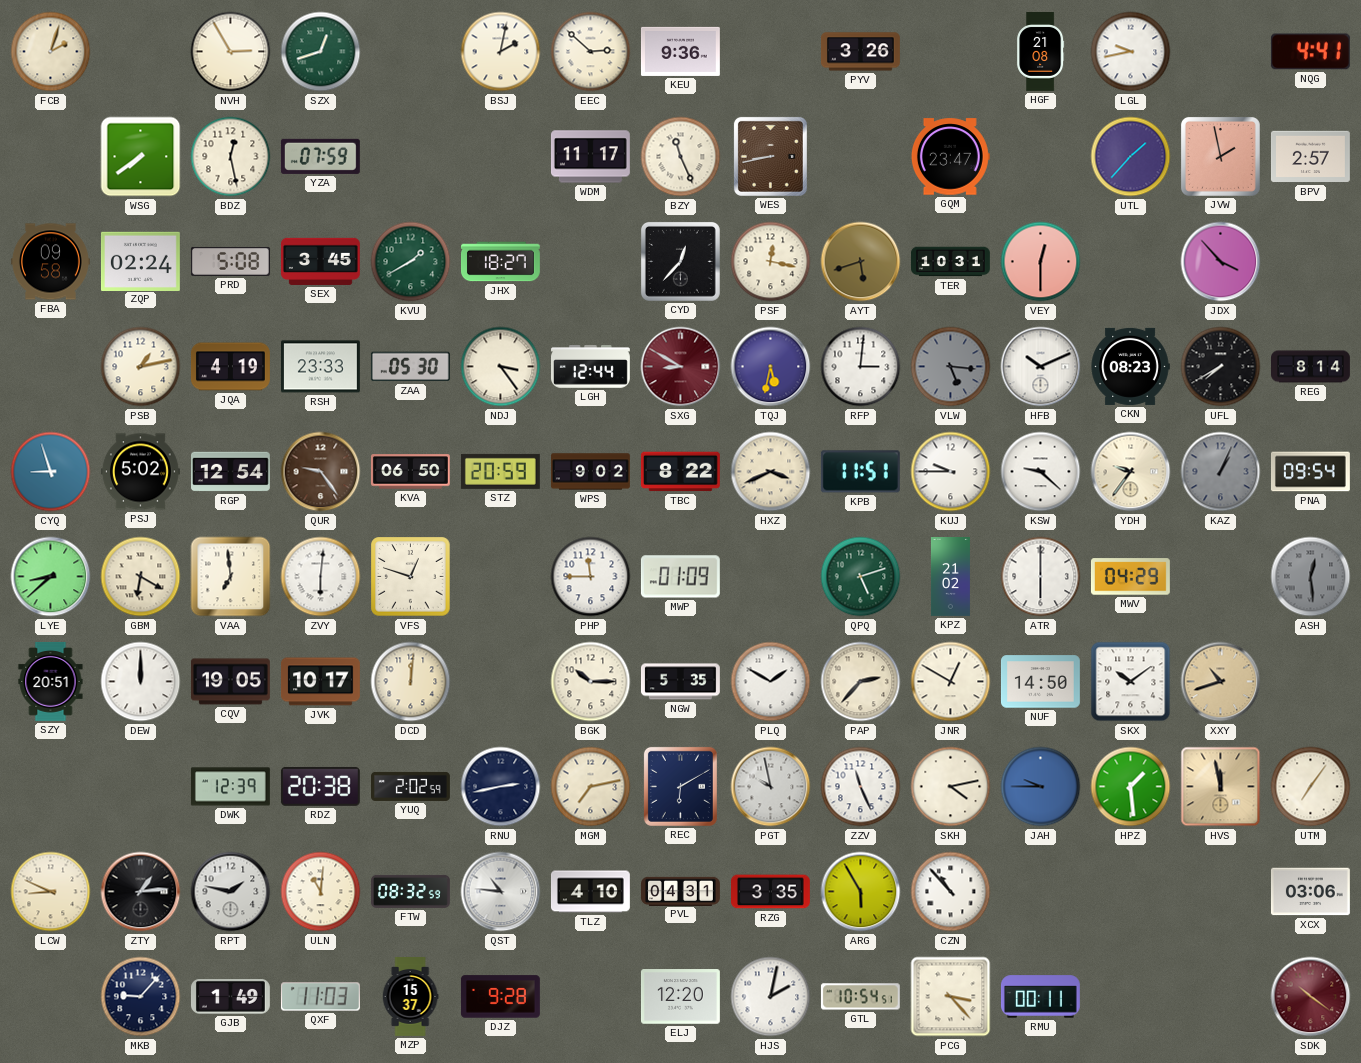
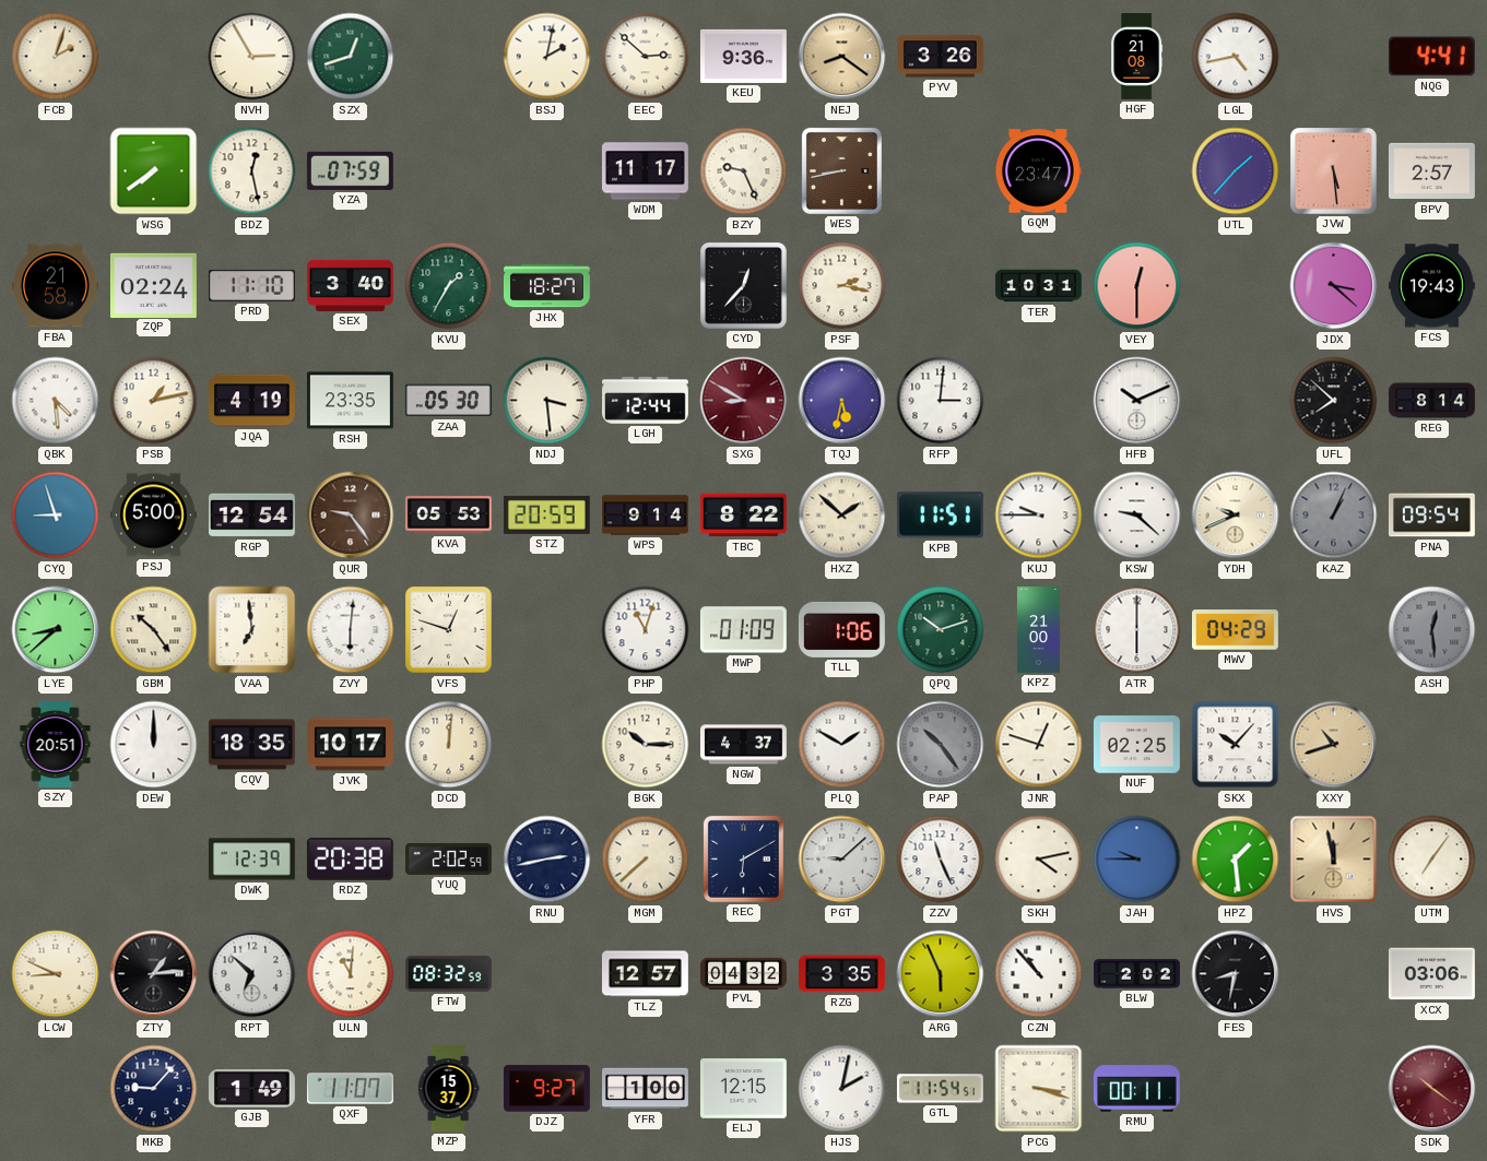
NEJ: none -> 8:21
LGL: 9:43 -> 4:43
BZY: 11:26 -> 9:26
JVW: 1:58 -> 5:29
FBA: 09:58 -> 21:58
PRD: 5:08 -> 11:10
SEX: 3:45 -> 3:40
KVU: 1:40 -> 1:35
PSF: 12:17 -> 2:17
AYT: 5:42 -> none
JDX: 3:53 -> 3:22
FCS: none -> 19:43
QBK: none -> 4:29
RSH: 23:33 -> 23:35
NDJ: 3:24 -> 3:29
VLW: 5:16 -> none
CKN: 08:23 -> none
UFL: 7:40 -> 7:52
PSJ: 5:02 -> 5:00
KVA: 06:50 -> 05:53
WPS: 9:02 -> 9:14
HXZ: 3:41 -> 1:52
YDH: 9:36 -> 9:41
GBM: 6:20 -> 10:24
PHP: 11:45 -> 11:03
TLL: none -> 1:06
QPQ: 5:12 -> 10:12
KPZ: 21:02 -> 21:00
CQV: 19:05 -> 18:35
NGW: 5:35 -> 4:37
PAP: 2:37 -> 10:24
PAP dial: cream -> grey
JNR: 12:50 -> 12:48
NUF: 14:50 -> 02:25
SKX: 10:09 -> 10:07
MGM: 7:13 -> 7:38
PGT: 9:58 -> 9:08
RPT: 1:47 -> 6:52
QST: 10:46 -> none
TLZ: 4:10 -> 12:57
PVL: 04:31 -> 04:32
ARG: 5:55 -> 5:56
BLW: none -> 2:02
FES: none -> 8:32
QXF: 11:03 -> 11:07
DJZ: 9:28 -> 9:27
YFR: none -> 1:00
ELJ: 12:20 -> 12:15
GTL: 10:54 -> 11:54
PCG: 3:23 -> 3:18
